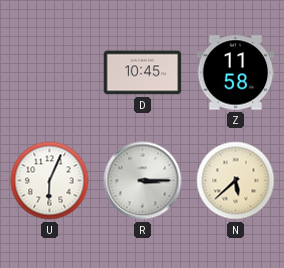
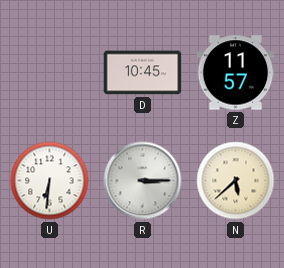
Z: 11:58 -> 11:57
U: 6:04 -> 6:31
